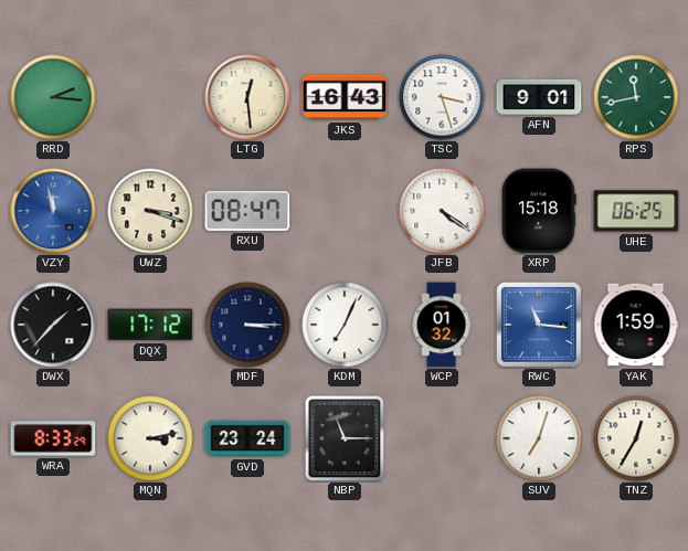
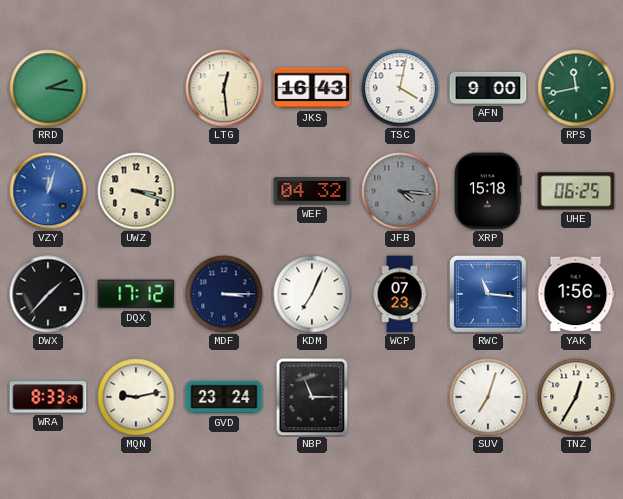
TSC: 3:27 -> 4:02
AFN: 9:01 -> 9:00
VZY: 11:58 -> 12:03
RXU: 08:47 -> none
WEF: none -> 04:32
JFB: 4:21 -> 4:16
JFB dial: white -> grey
WCP: 01:32 -> 07:23
YAK: 1:59 -> 1:56
MQN: 3:13 -> 9:13
